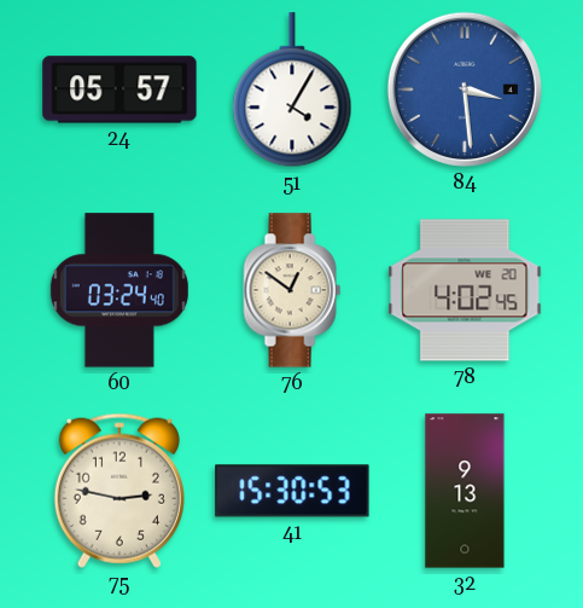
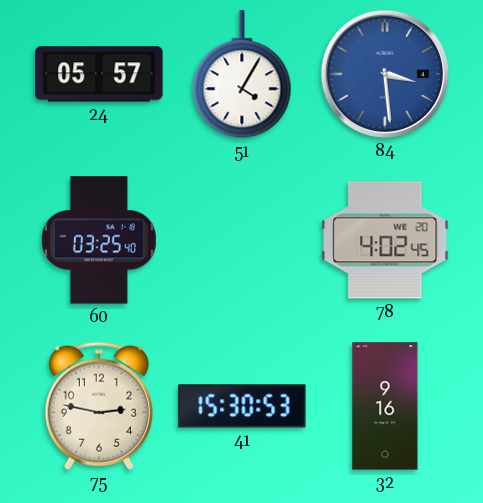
60: 03:24 -> 03:25
76: 12:51 -> none
32: 9:13 -> 9:16
